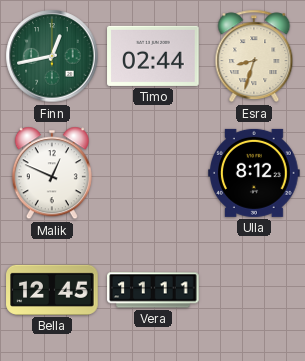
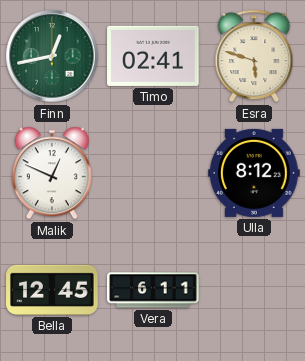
Timo: 02:44 -> 02:41
Esra: 8:33 -> 5:48
Vera: 11:11 -> 6:11
